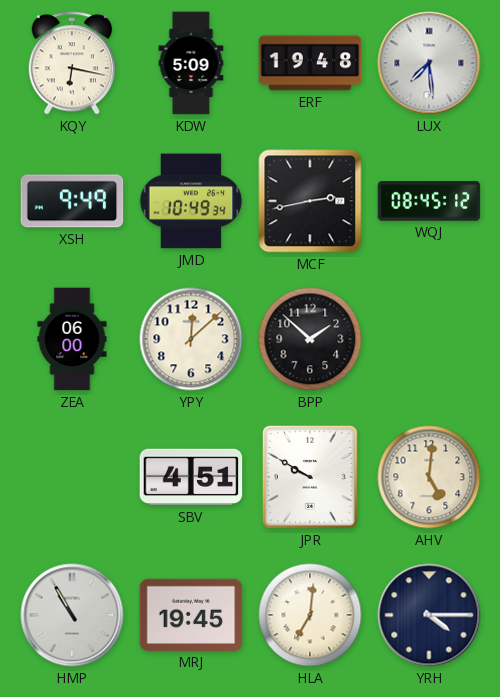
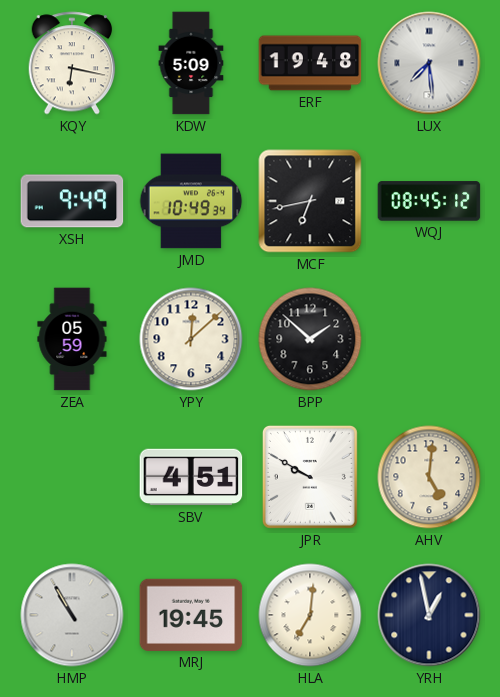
MCF: 2:43 -> 6:43
ZEA: 06:00 -> 05:59
YRH: 4:15 -> 12:58
